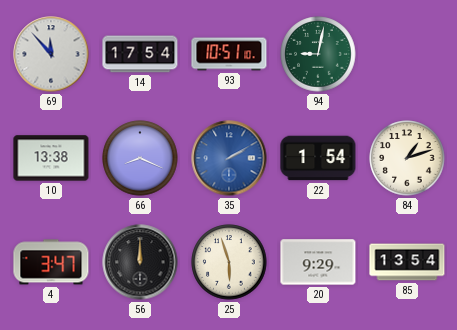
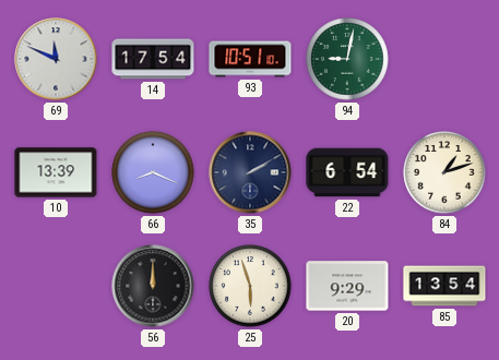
69: 11:53 -> 11:49
10: 13:38 -> 13:39
35 dial: blue -> navy
22: 1:54 -> 6:54
4: 3:47 -> none
